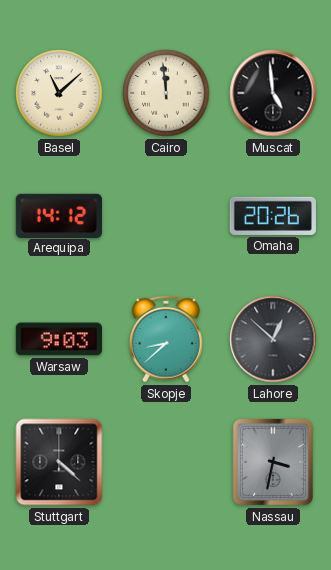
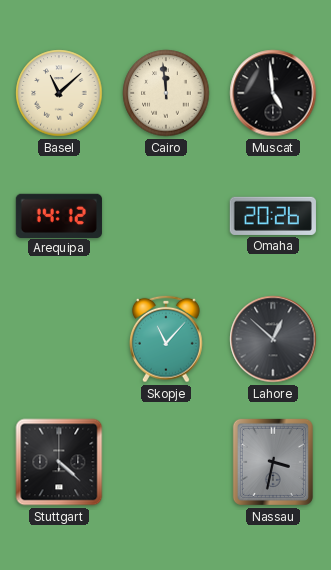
Warsaw: 9:03 -> none
Skopje: 8:38 -> 11:07
